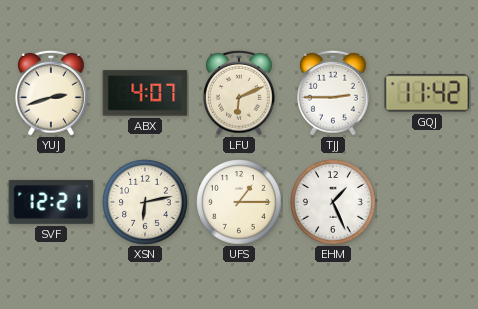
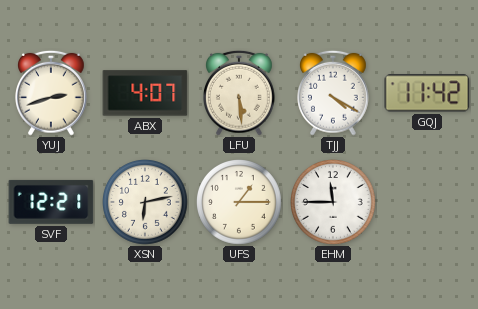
LFU: 6:11 -> 5:29
TJJ: 2:45 -> 4:20
EHM: 1:26 -> 11:45
